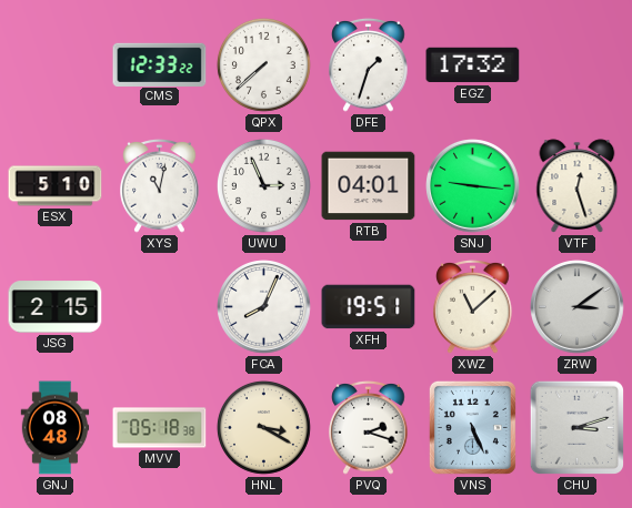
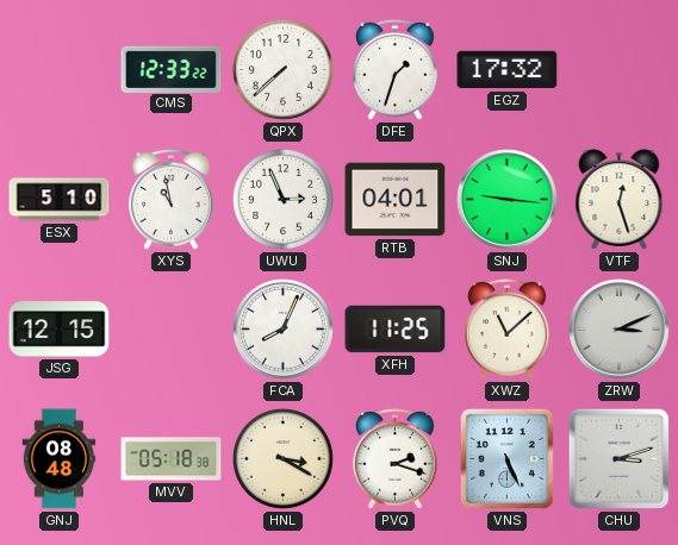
XYS: 11:02 -> 10:58
JSG: 2:15 -> 12:15
XFH: 19:51 -> 11:25
ZRW: 3:09 -> 3:11
